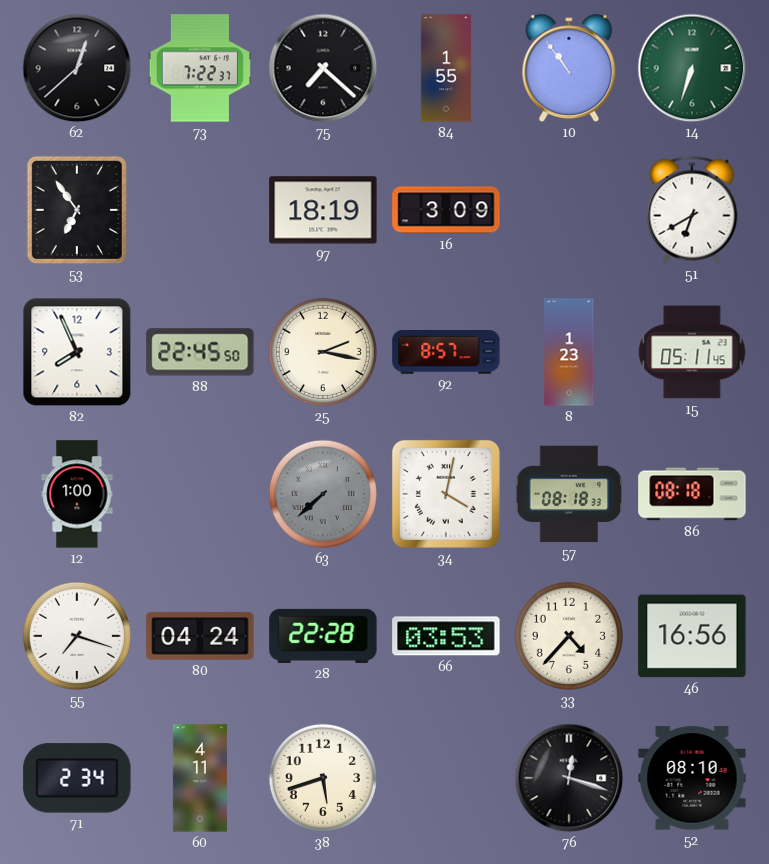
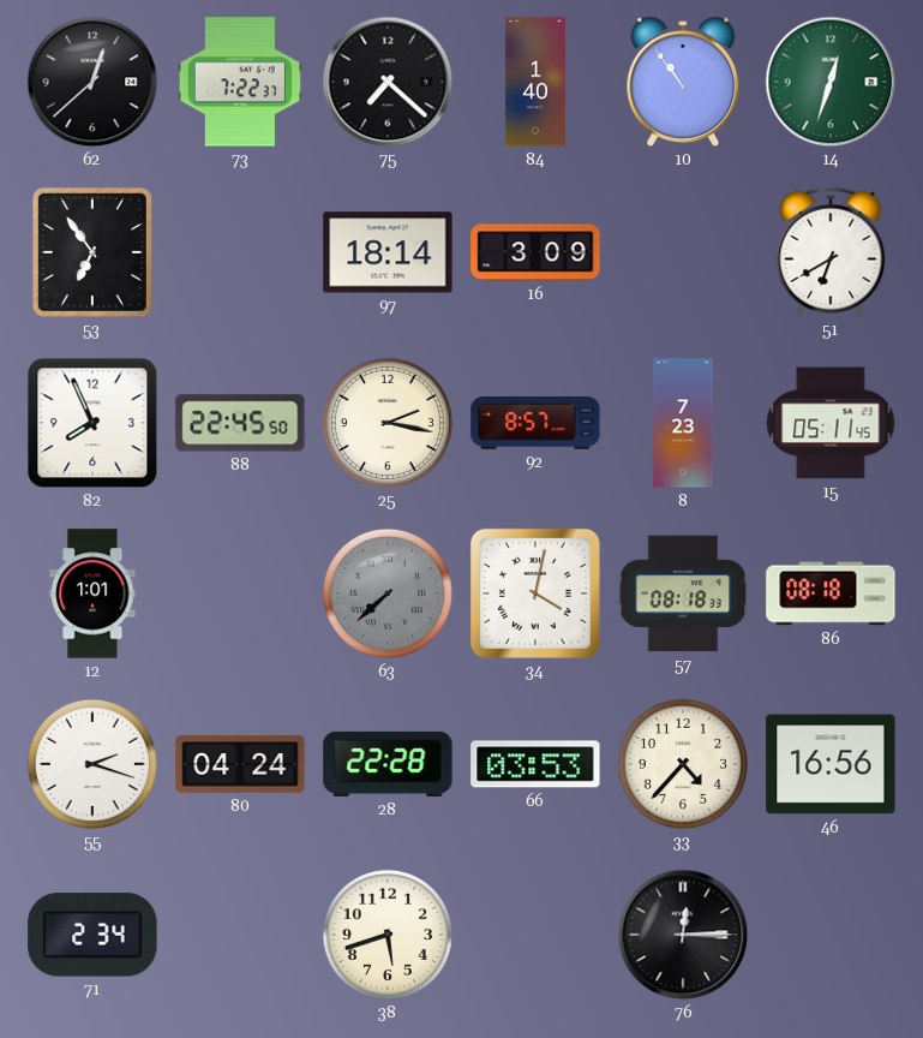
84: 1:55 -> 1:40
14: 6:33 -> 12:33
97: 18:19 -> 18:14
8: 1:23 -> 7:23
12: 1:00 -> 1:01
55: 7:18 -> 2:18
60: 4:11 -> none
76: 12:18 -> 12:15
52: 08:10 -> none
